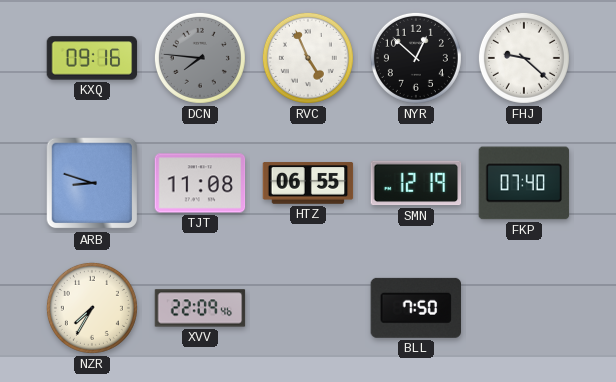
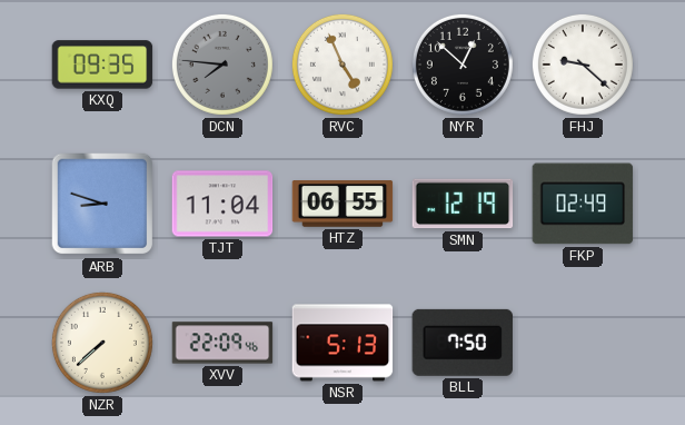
KXQ: 09:16 -> 09:35
TJT: 11:08 -> 11:04
FKP: 07:40 -> 02:49
NZR: 7:35 -> 7:38
NSR: none -> 5:13
